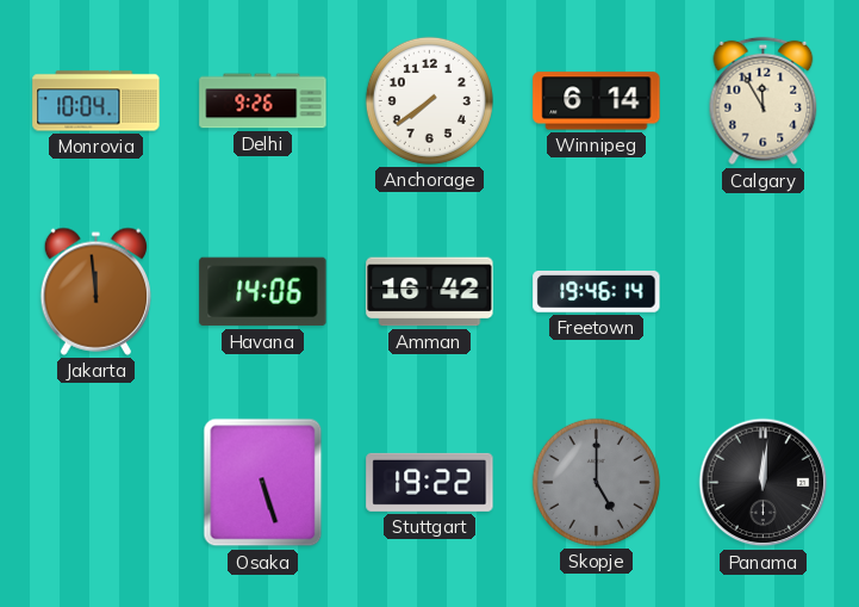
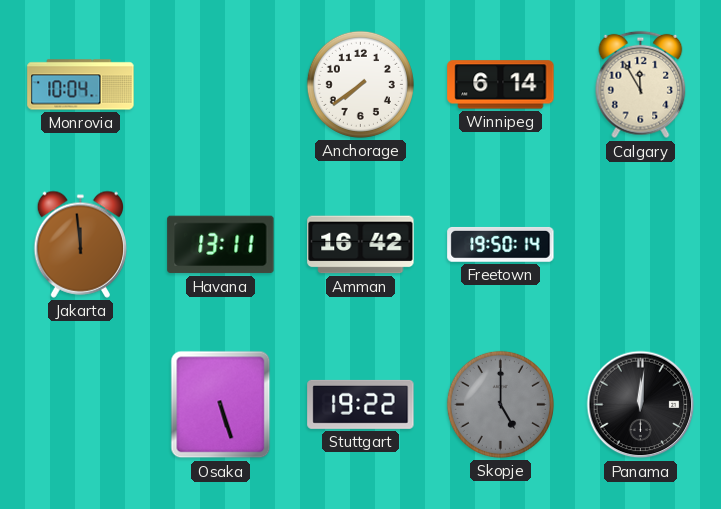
Delhi: 9:26 -> none
Havana: 14:06 -> 13:11
Freetown: 19:46 -> 19:50
